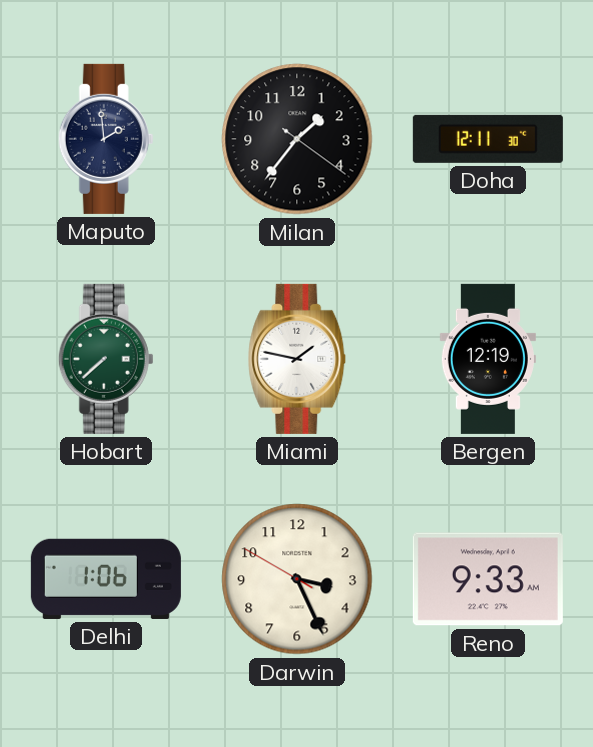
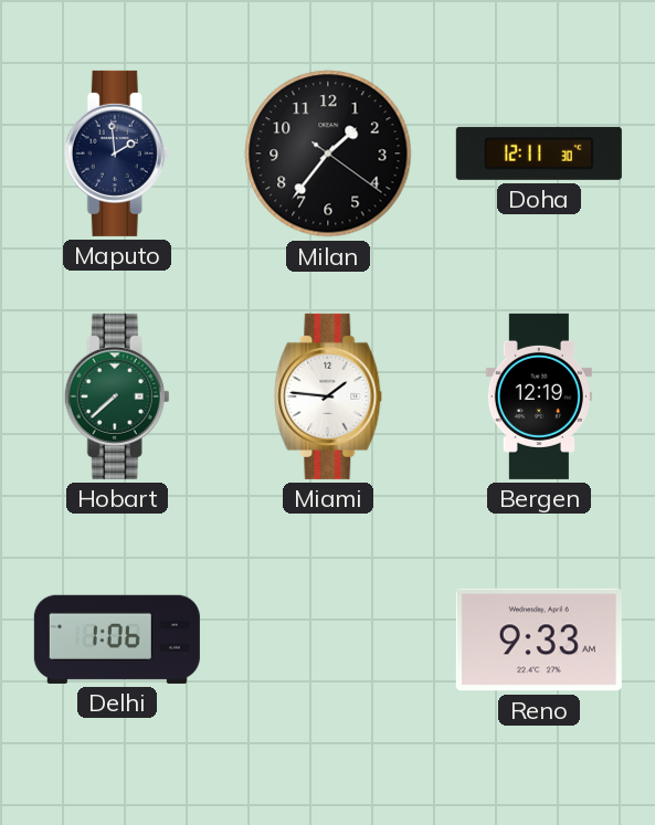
Miami: 1:47 -> 1:46
Darwin: 3:25 -> none
